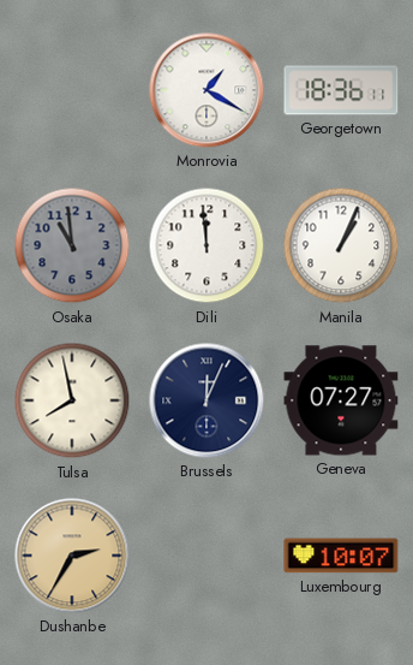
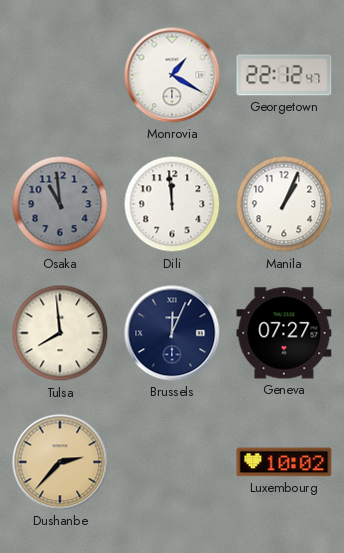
Georgetown: 18:36 -> 22:12
Tulsa: 7:58 -> 7:59
Dushanbe: 2:35 -> 2:37
Luxembourg: 10:07 -> 10:02
